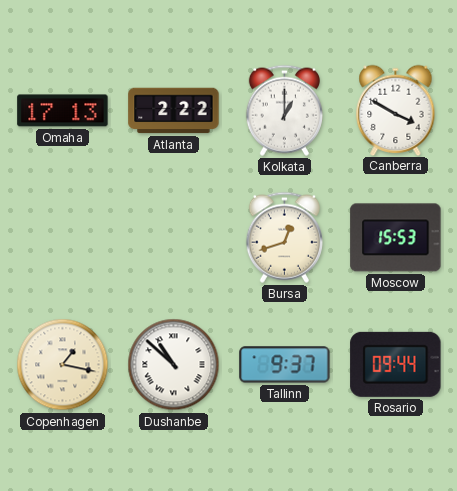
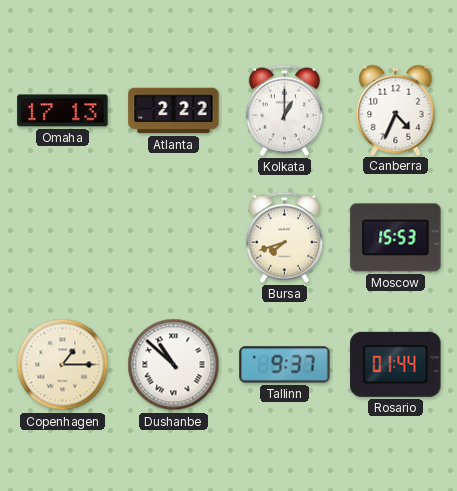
Canberra: 3:50 -> 4:34
Bursa: 12:42 -> 7:42
Copenhagen: 1:17 -> 1:15
Rosario: 09:44 -> 01:44
